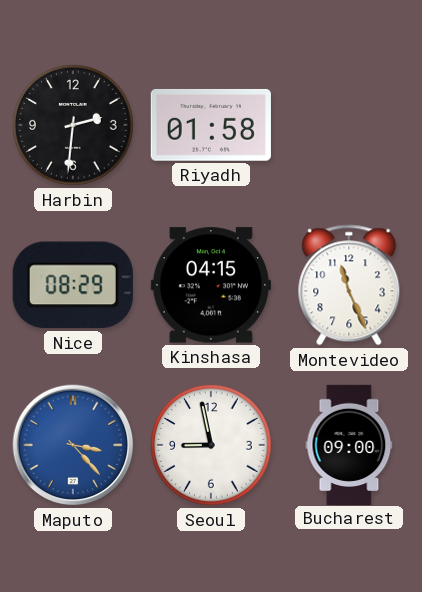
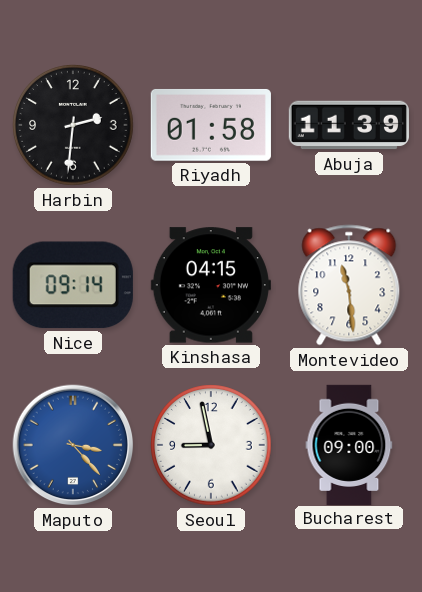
Abuja: none -> 11:39
Nice: 08:29 -> 09:14
Montevideo: 11:26 -> 11:29
